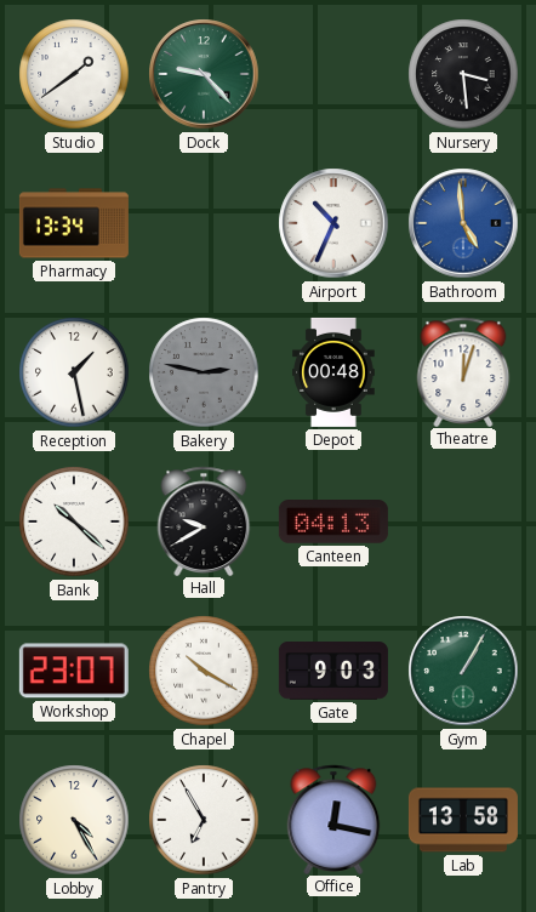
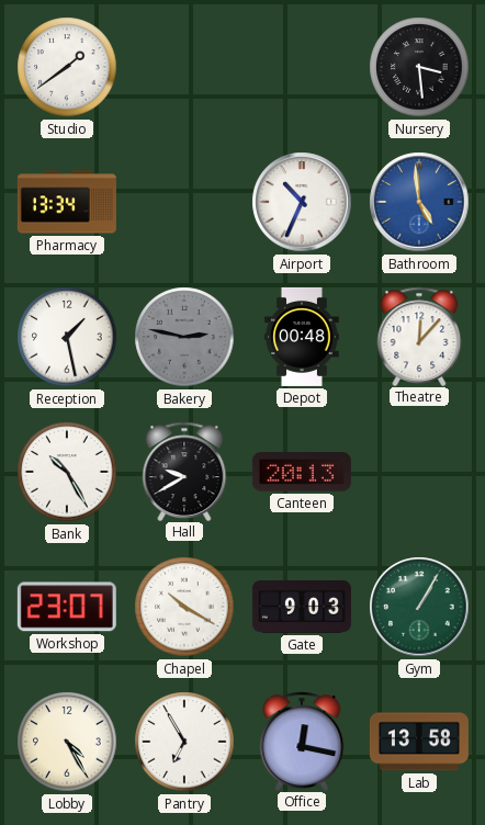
Dock: 9:23 -> none
Theatre: 12:03 -> 12:07
Bank: 10:22 -> 10:25
Canteen: 04:13 -> 20:13
